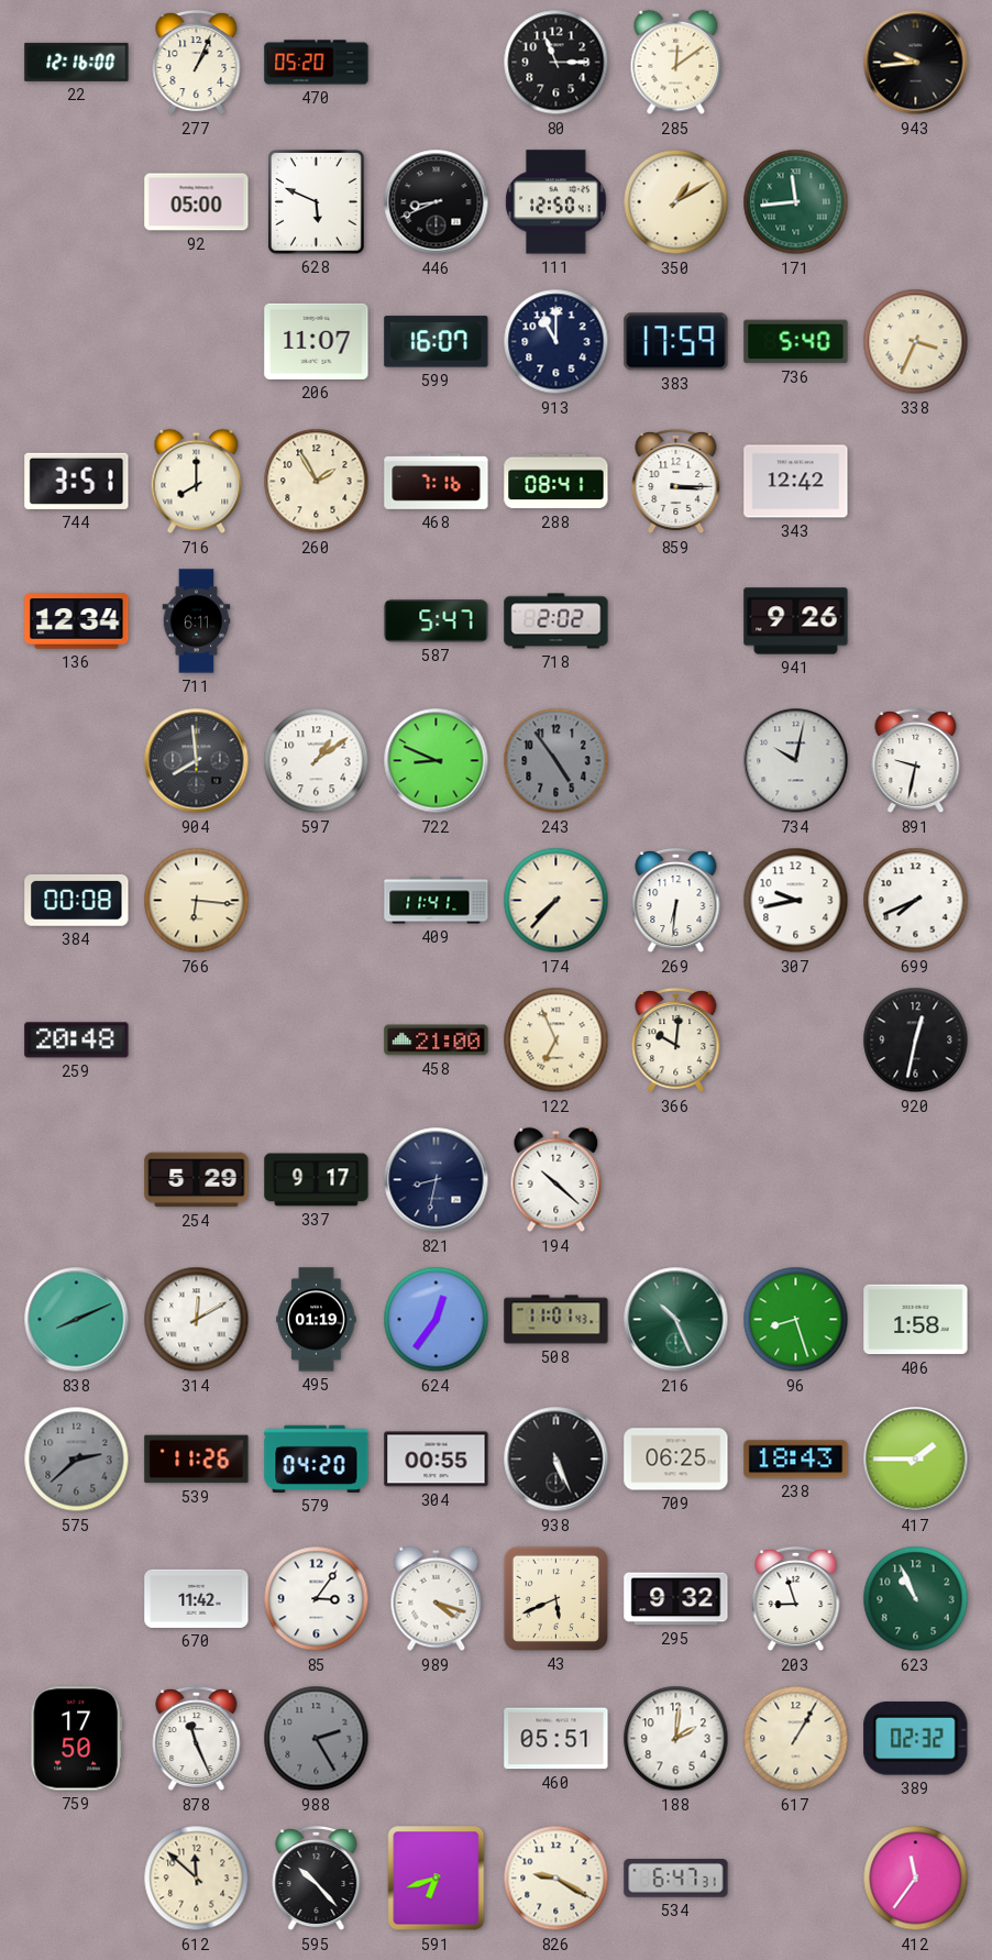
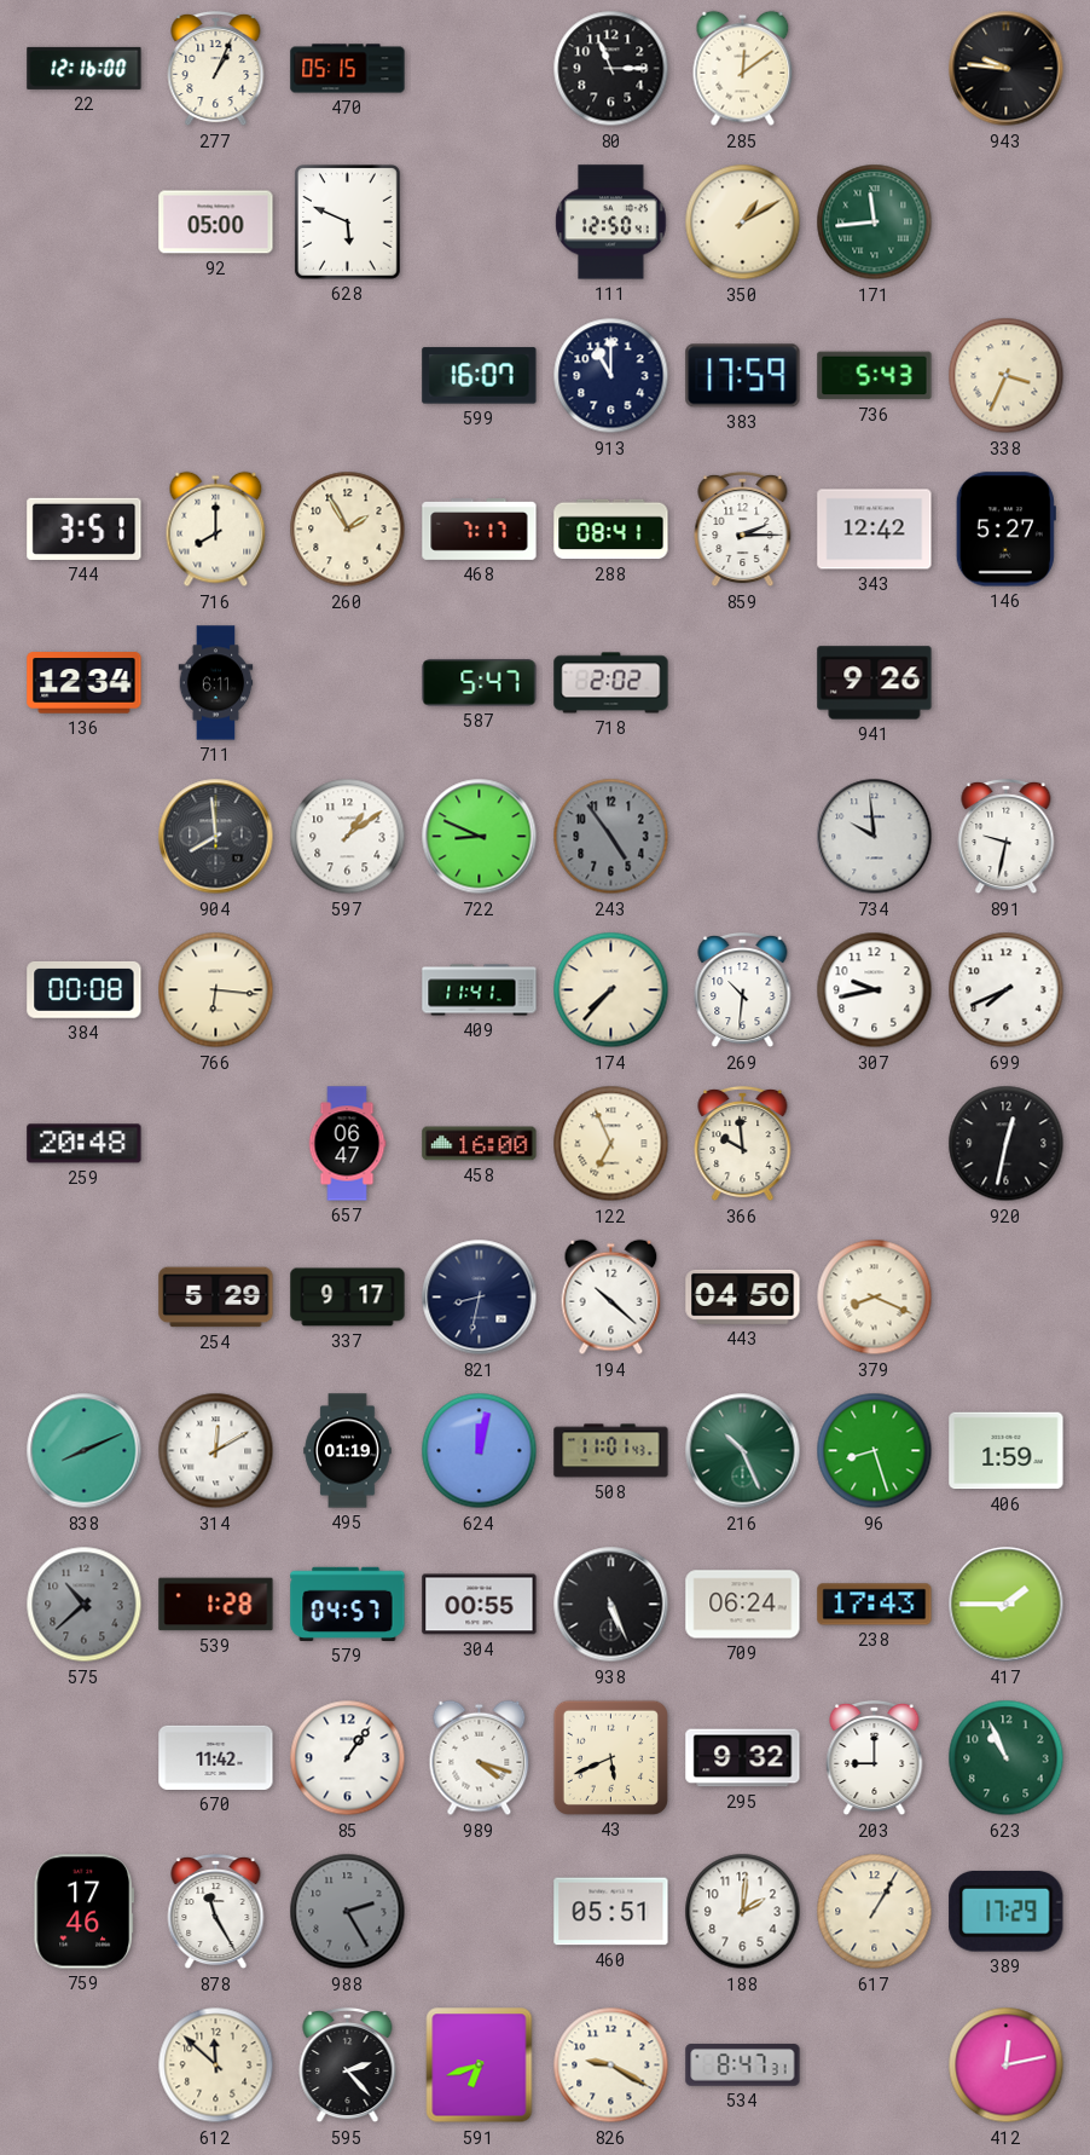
470: 05:20 -> 05:15
943: 9:44 -> 9:46
446: 8:41 -> none
206: 11:07 -> none
736: 5:40 -> 5:43
468: 7:16 -> 7:17
859: 3:15 -> 2:15
146: none -> 5:27
734: 10:02 -> 9:59
269: 6:31 -> 10:31
657: none -> 06:47
458: 21:00 -> 16:00
366: 10:01 -> 9:59
443: none -> 04:50
379: none -> 8:19
624: 12:36 -> 12:02
406: 1:58 -> 1:59
575: 2:38 -> 10:38
539: 11:26 -> 1:28
579: 04:20 -> 04:57
709: 06:25 -> 06:24
238: 18:43 -> 17:43
85: 3:06 -> 1:06
203: 8:57 -> 9:00
759: 17:50 -> 17:46
878: 11:26 -> 11:25
389: 02:32 -> 17:29
595: 10:23 -> 2:23
534: 6:47 -> 8:47
412: 11:36 -> 12:13
